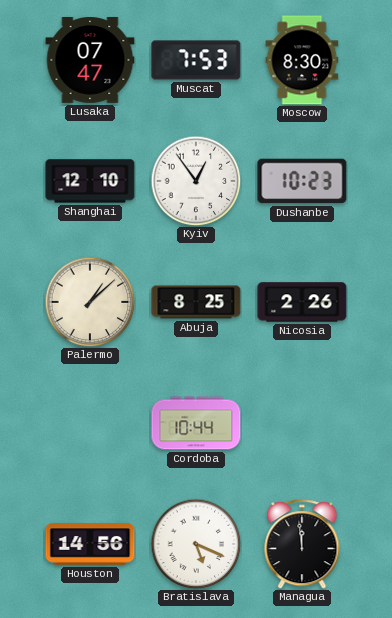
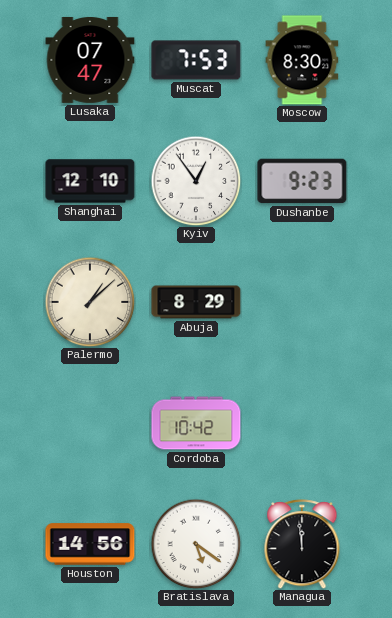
Dushanbe: 10:23 -> 9:23
Abuja: 8:25 -> 8:29
Nicosia: 2:26 -> none
Cordoba: 10:44 -> 10:42
Bratislava: 5:19 -> 5:21
